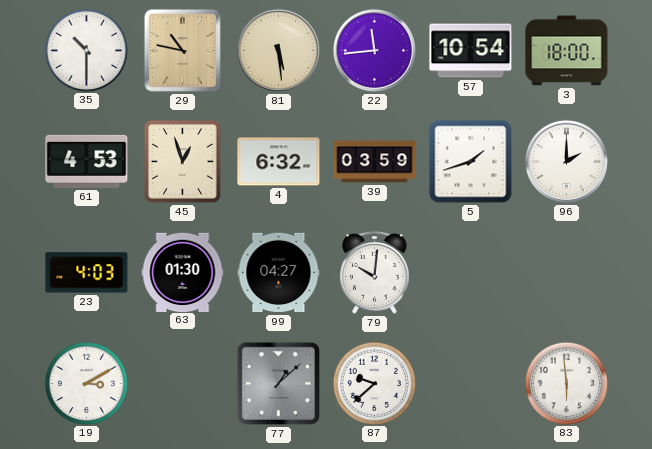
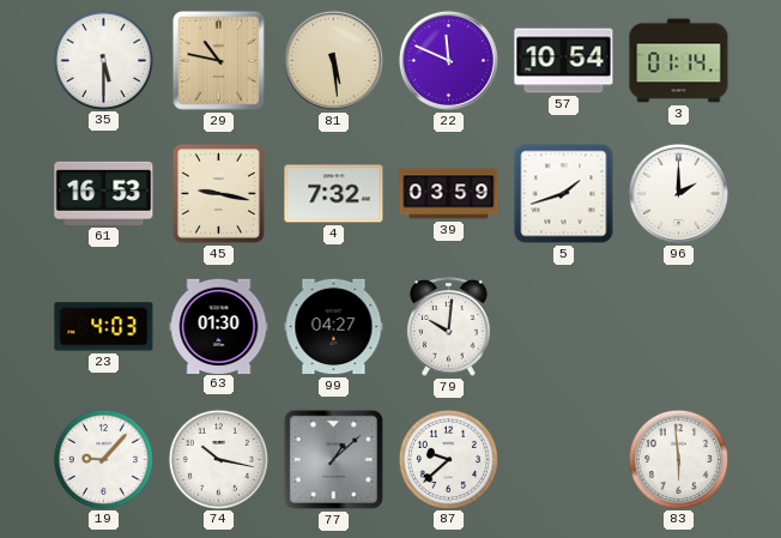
35: 10:30 -> 5:30
22: 11:44 -> 11:49
3: 18:00 -> 01:14
61: 4:53 -> 16:53
45: 12:57 -> 9:17
4: 6:32 -> 7:32
19: 3:10 -> 9:07
74: none -> 10:17
